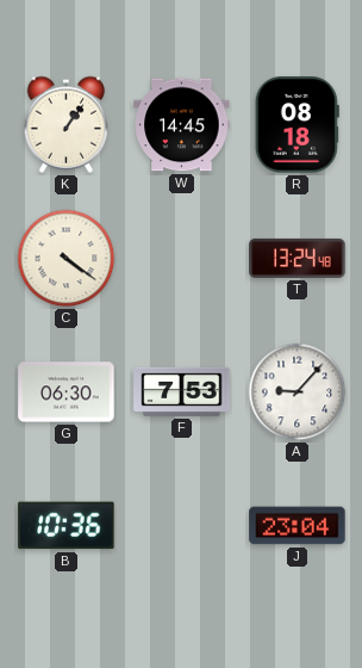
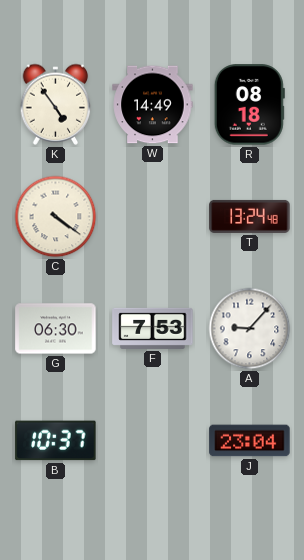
K: 1:06 -> 4:54
W: 14:45 -> 14:49
B: 10:36 -> 10:37
